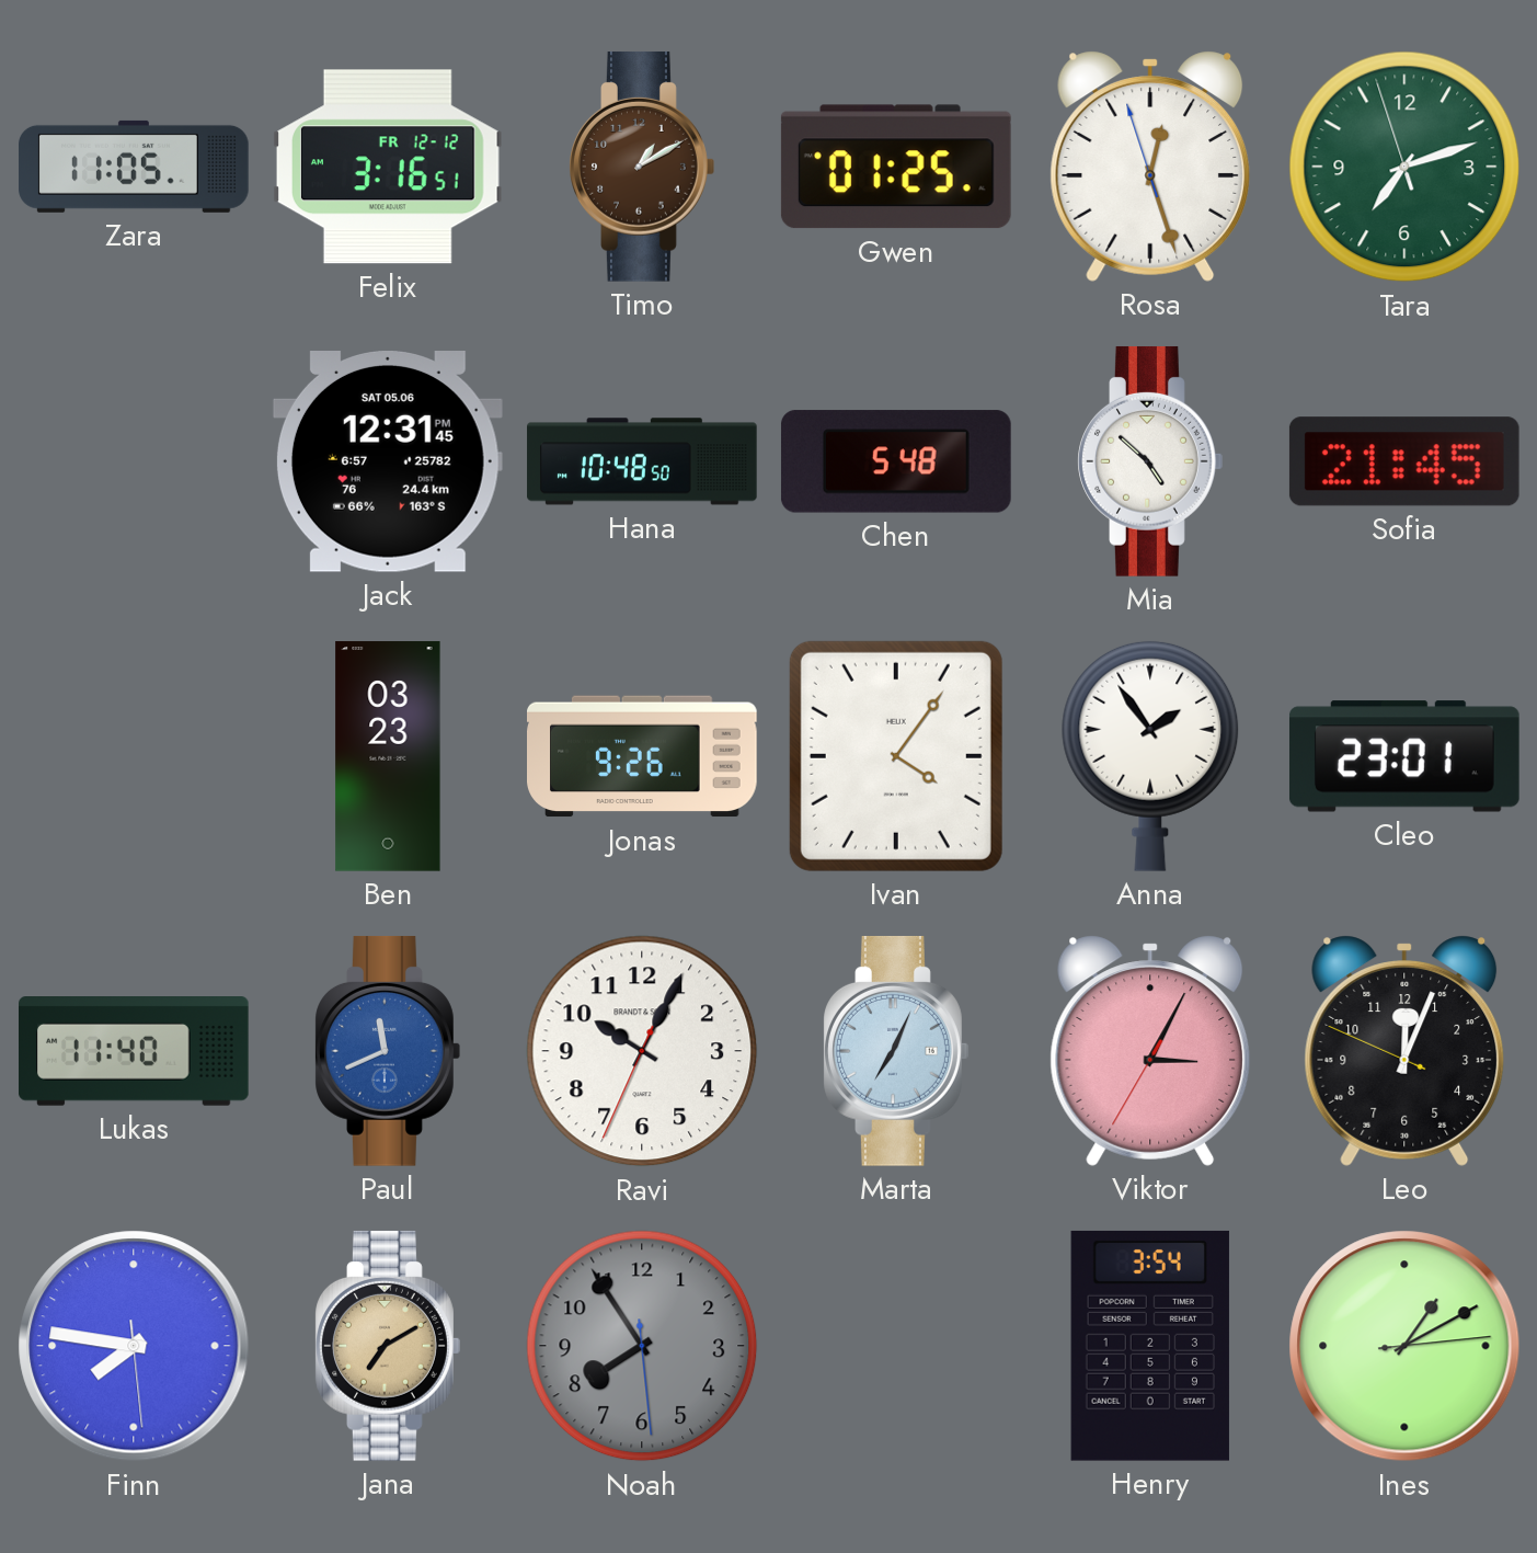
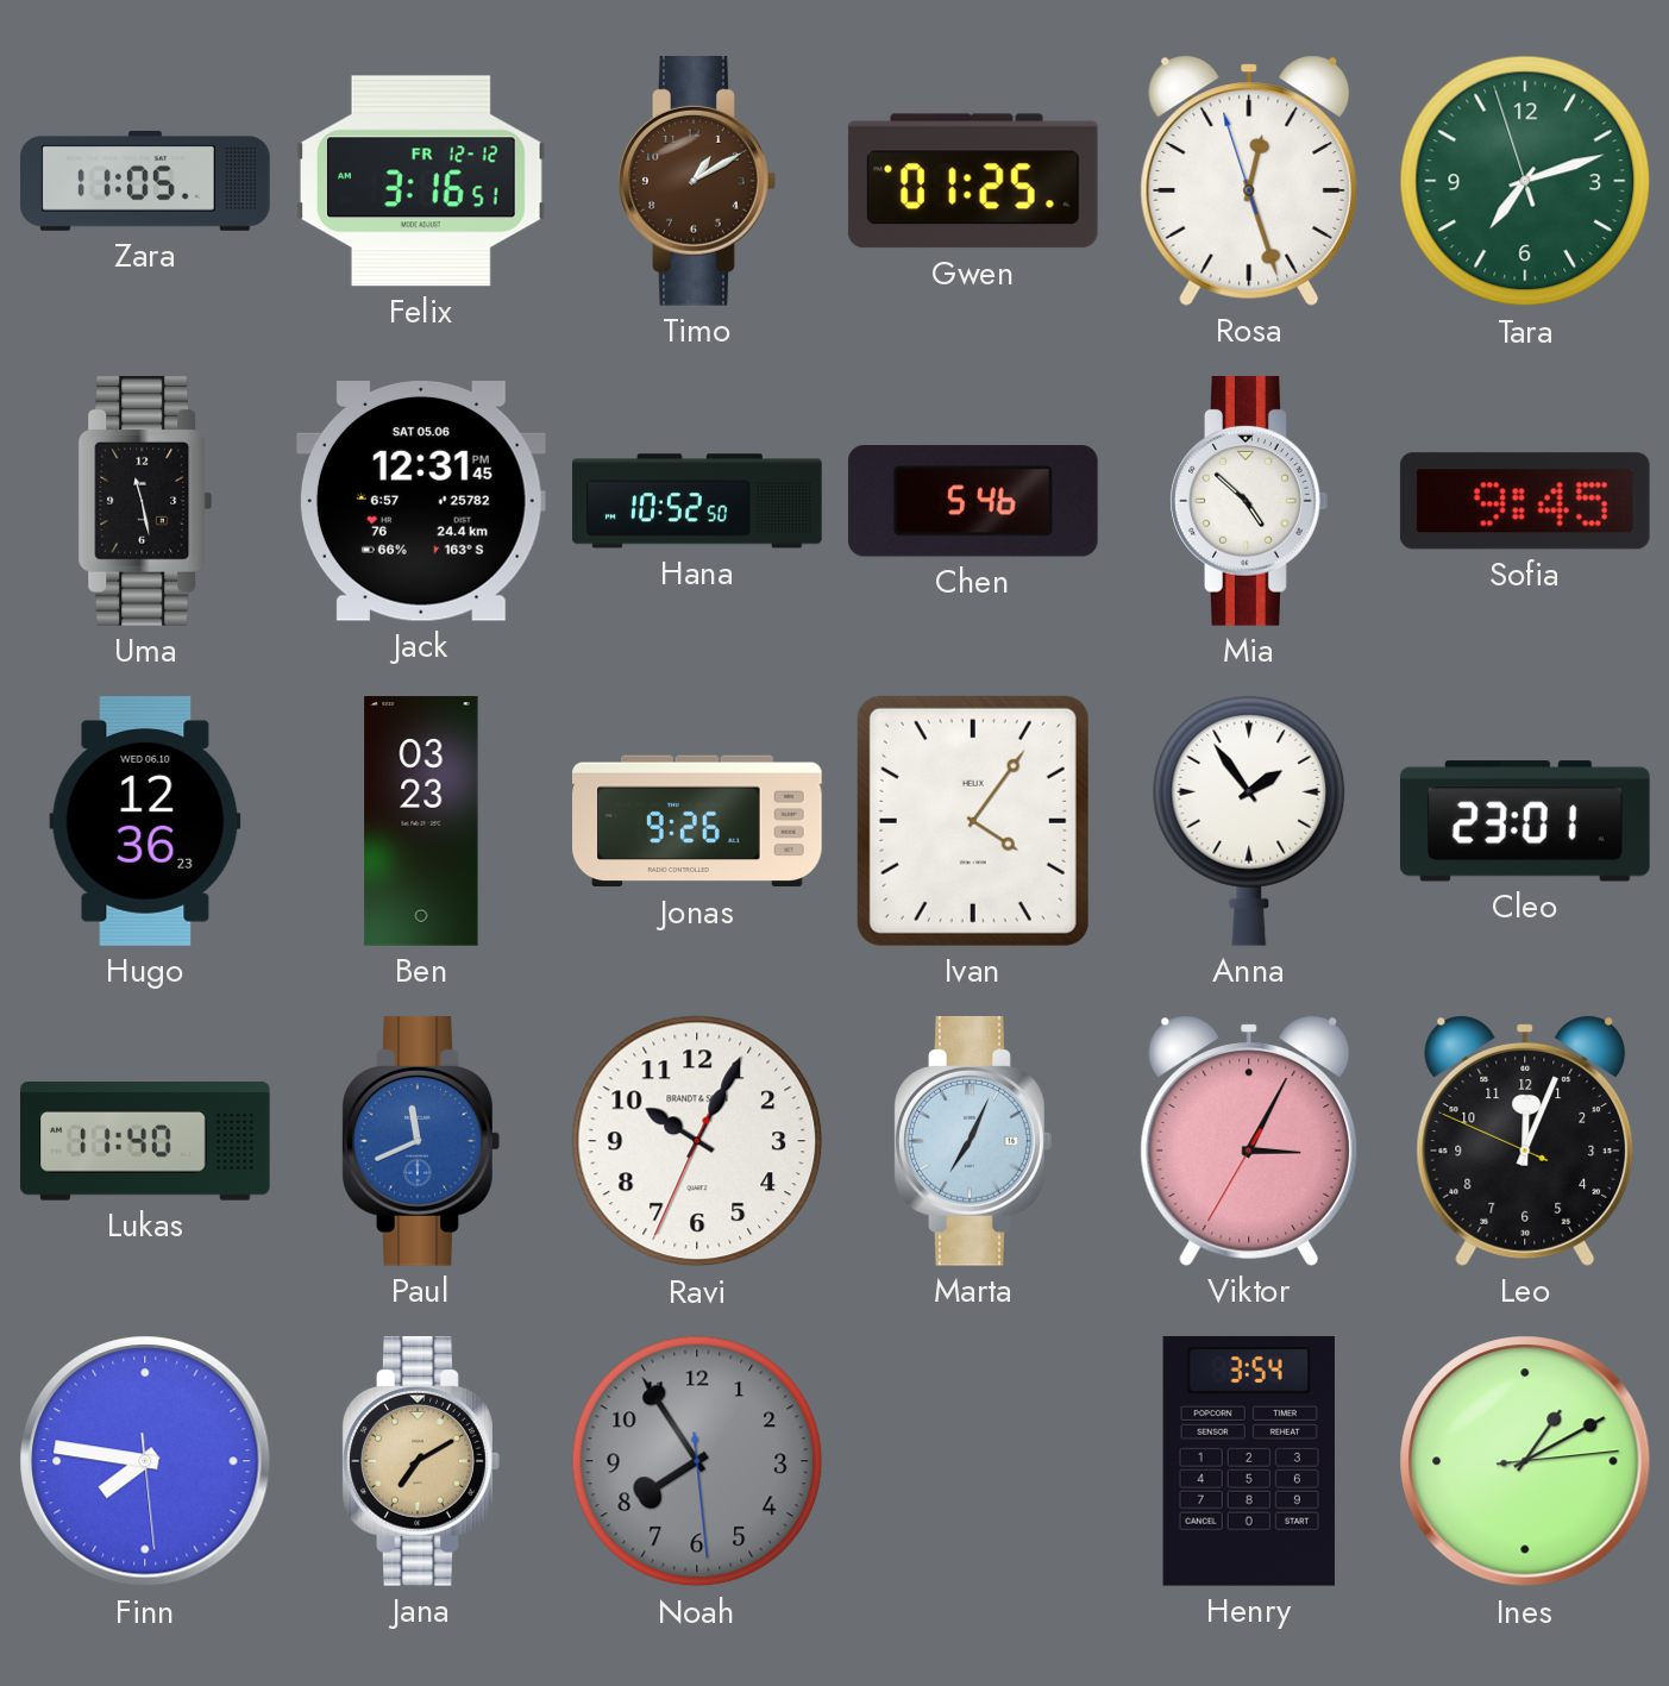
Uma: none -> 11:28
Hana: 10:48 -> 10:52
Chen: 5:48 -> 5:46
Sofia: 21:45 -> 9:45
Hugo: none -> 12:36
